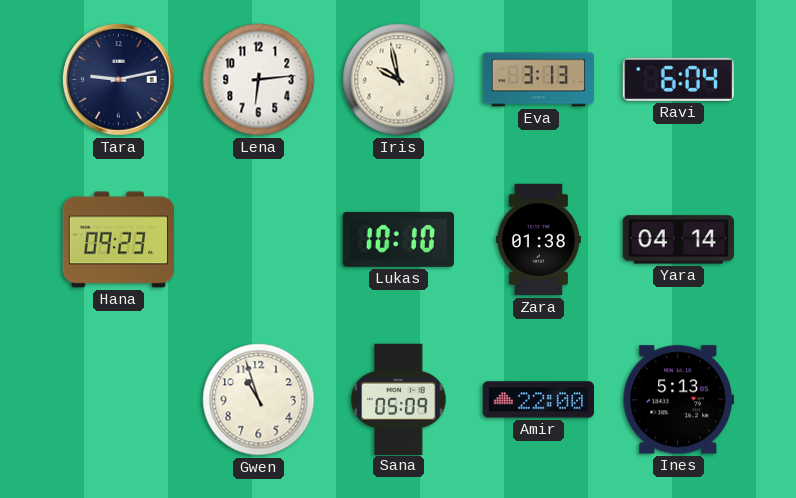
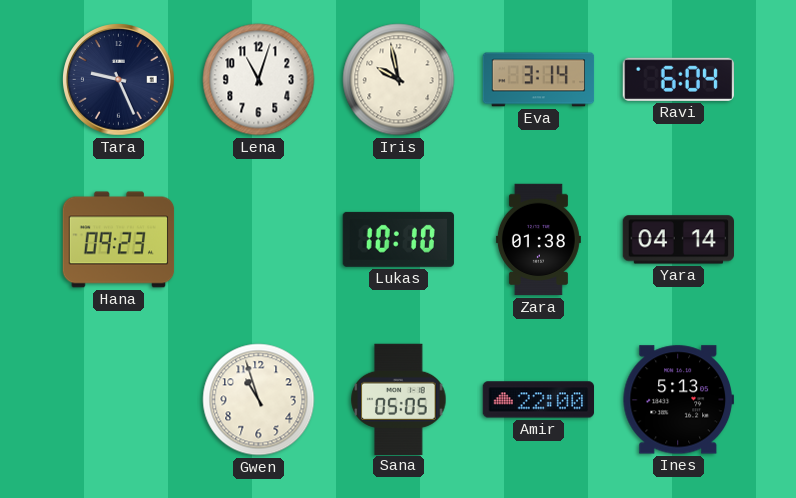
Tara: 9:13 -> 9:26
Lena: 6:14 -> 11:03
Eva: 3:13 -> 3:14
Sana: 05:09 -> 05:05
